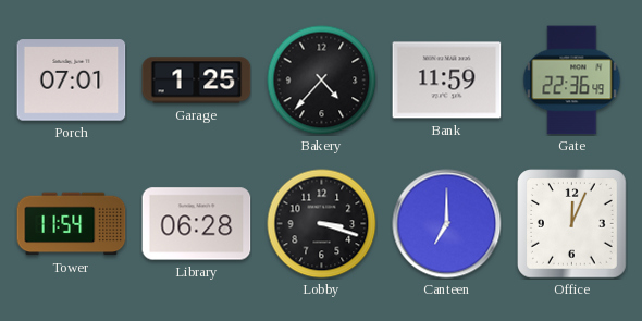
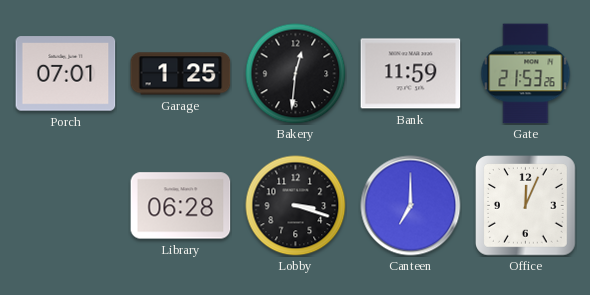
Bakery: 4:37 -> 12:31
Gate: 22:36 -> 21:53
Tower: 11:54 -> none
